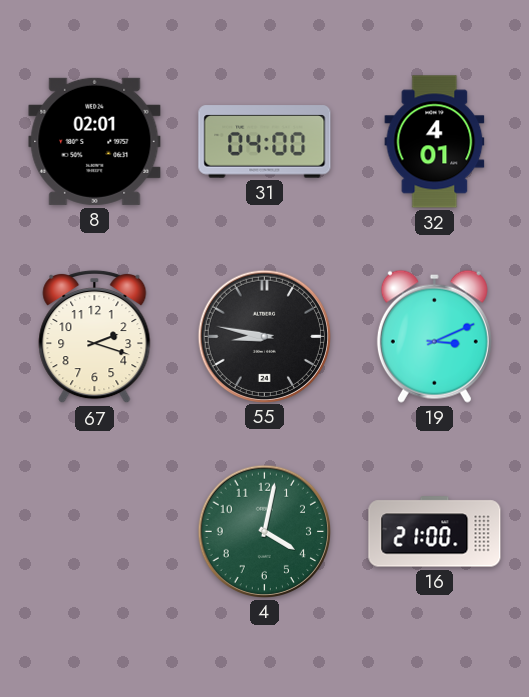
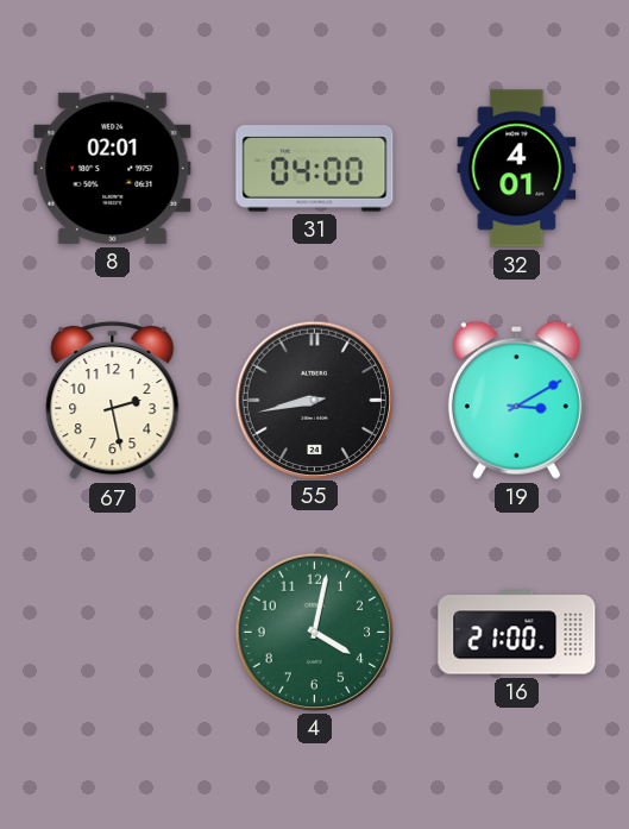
67: 2:18 -> 2:28
55: 8:47 -> 8:43
19: 3:11 -> 3:10
